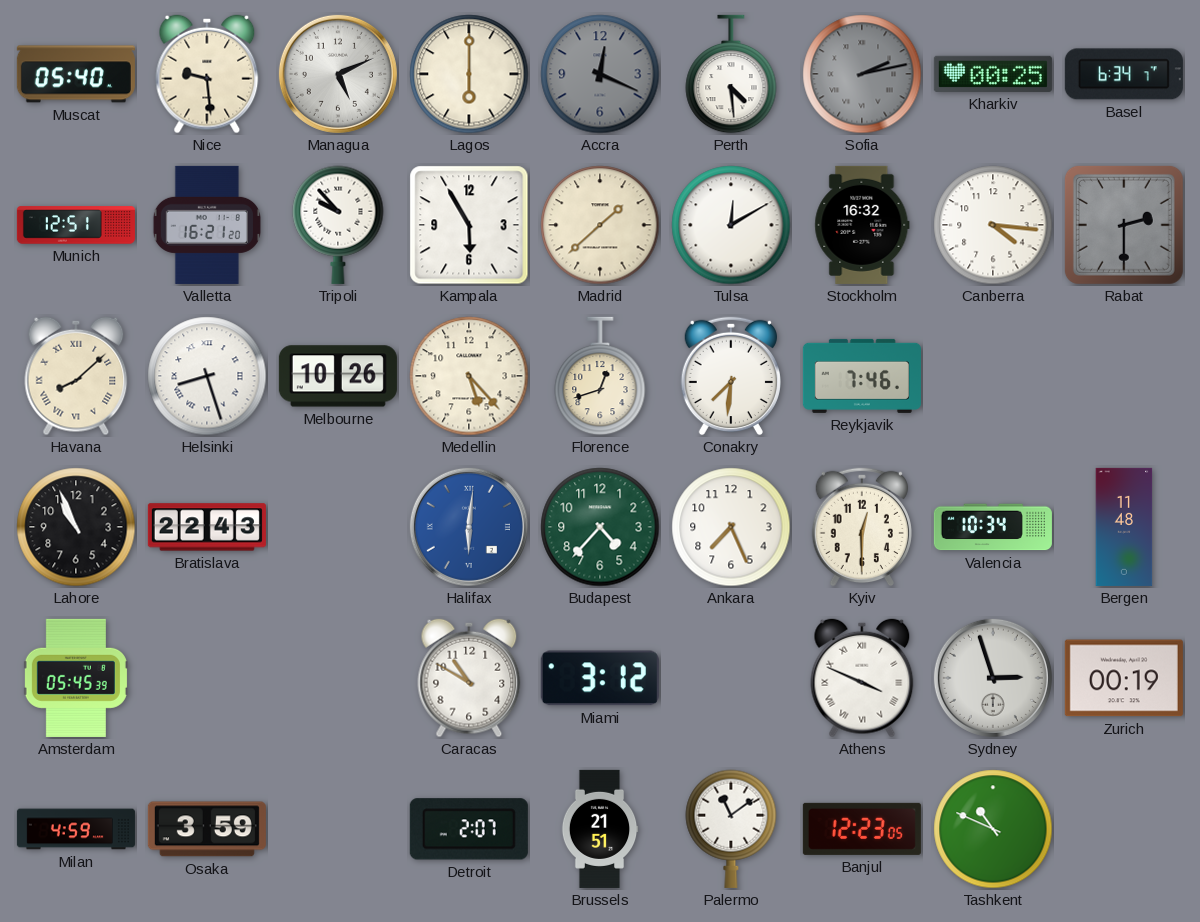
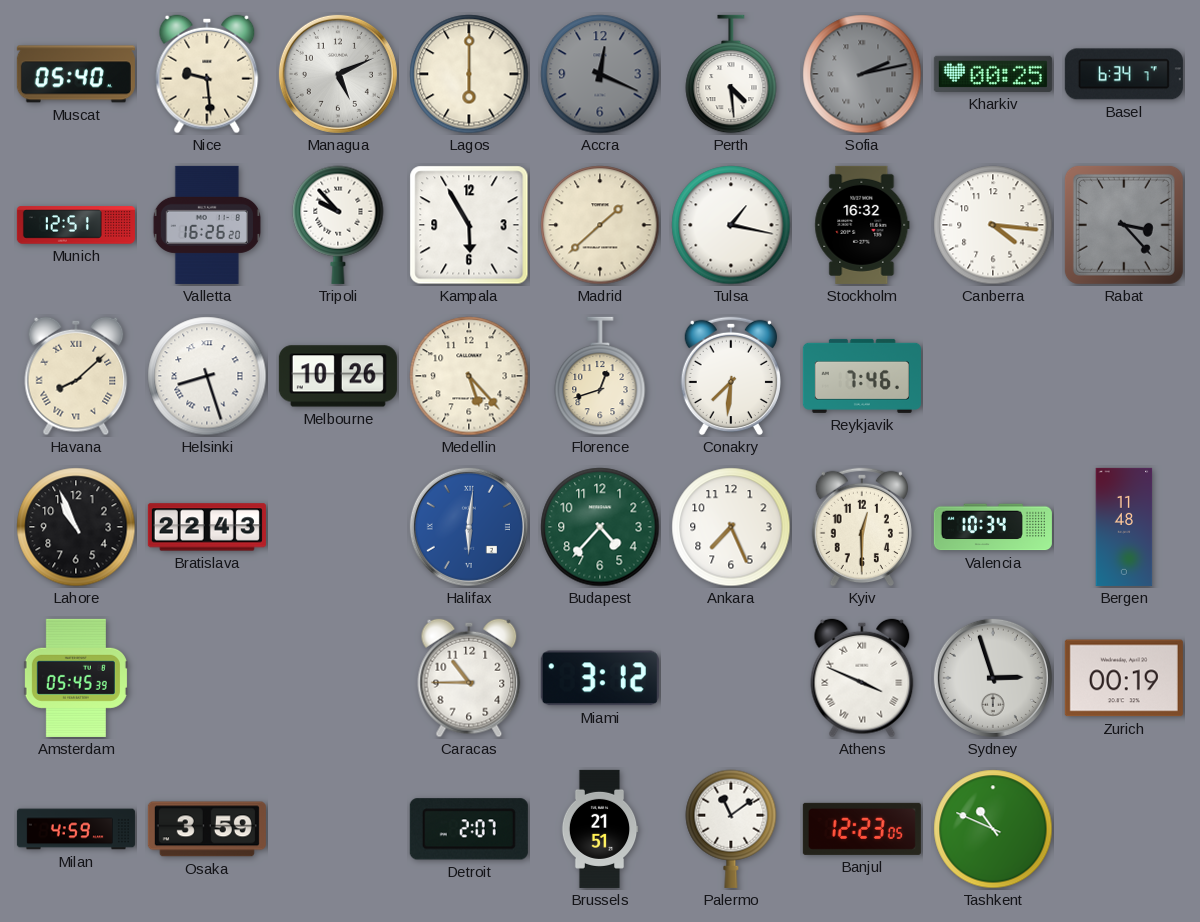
Valletta: 16:21 -> 16:26
Tulsa: 12:10 -> 1:17
Rabat: 2:30 -> 3:23
Caracas: 10:50 -> 10:45
